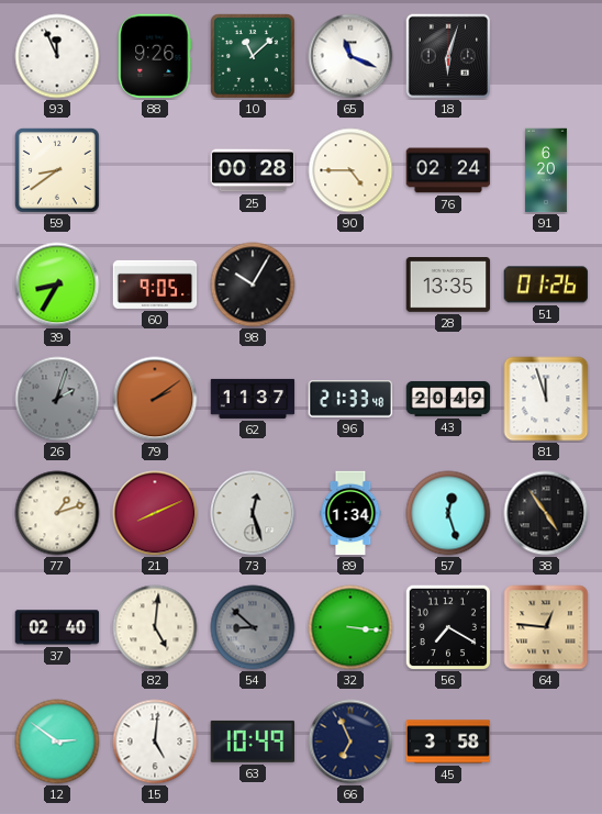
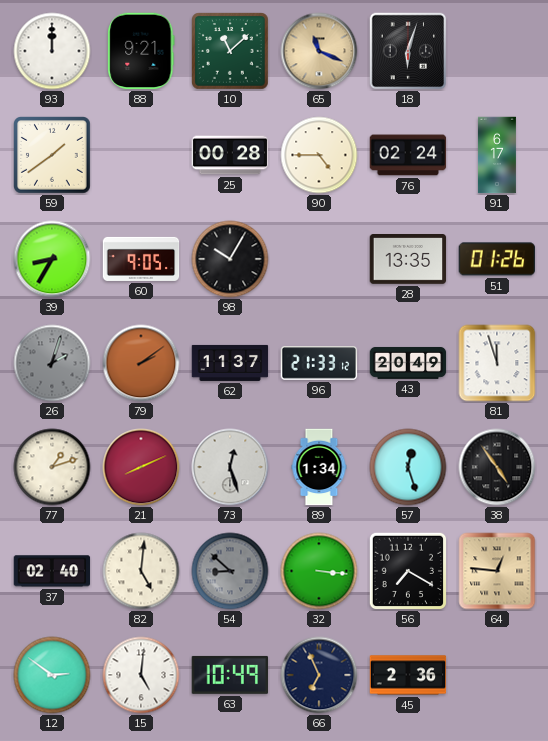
93: 11:56 -> 12:00
88: 9:26 -> 9:21
65 dial: white -> champagne
59: 8:39 -> 1:39
91: 6:20 -> 6:17
96: 21:33:48 -> 21:33:12
45: 3:58 -> 2:36
